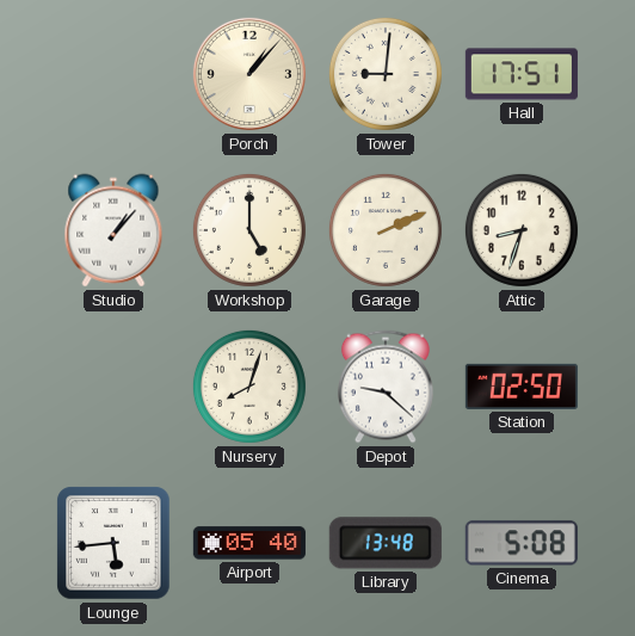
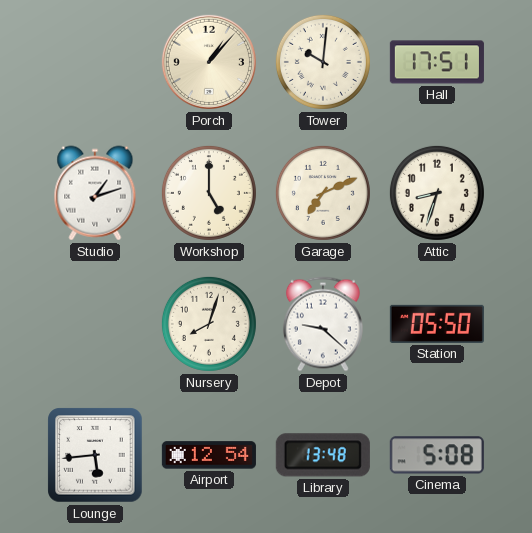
Tower: 9:01 -> 10:01
Studio: 1:07 -> 1:12
Garage: 2:11 -> 7:11
Station: 02:50 -> 05:50
Airport: 05:40 -> 12:54
